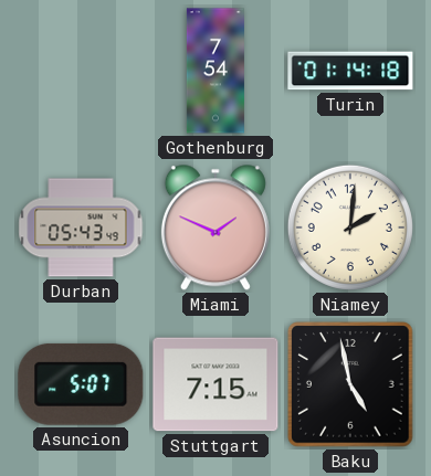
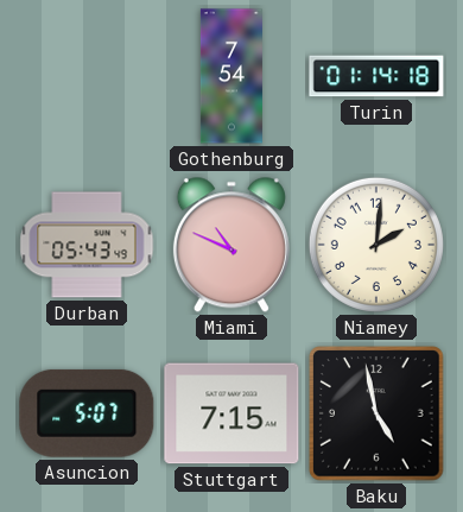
Miami: 1:49 -> 10:49
